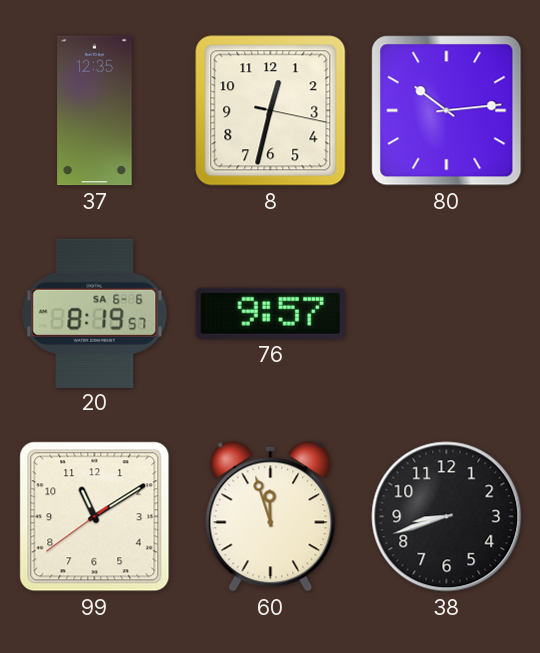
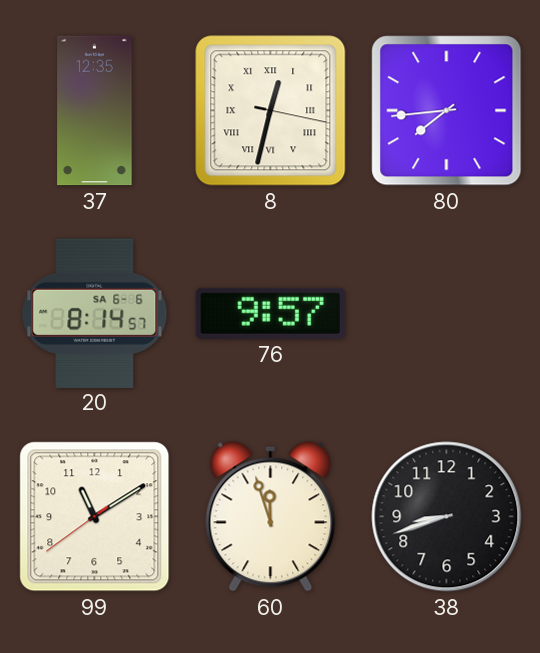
8 numerals: Arabic -> Roman
80: 10:14 -> 7:44
20: 8:19 -> 8:14
